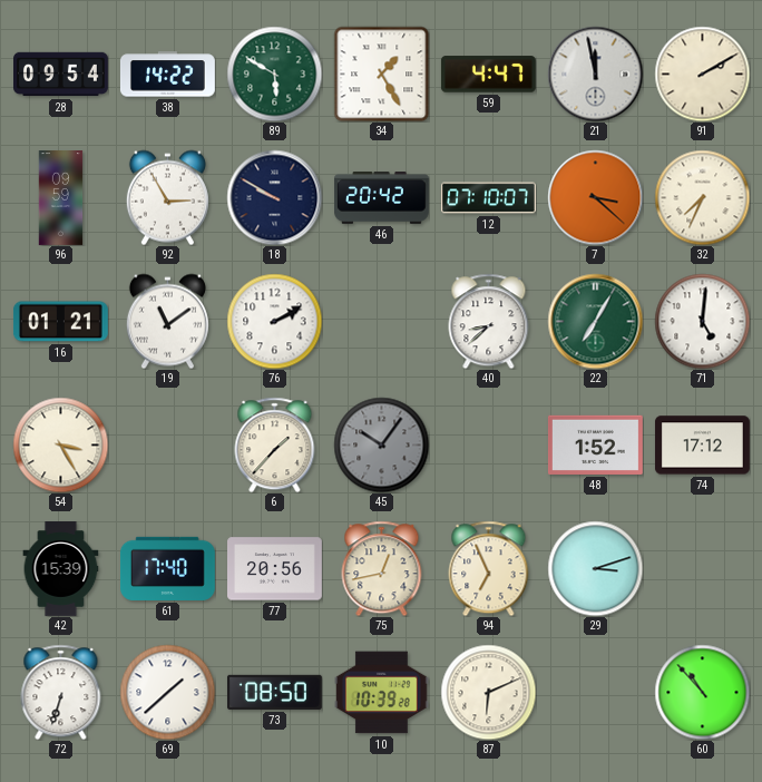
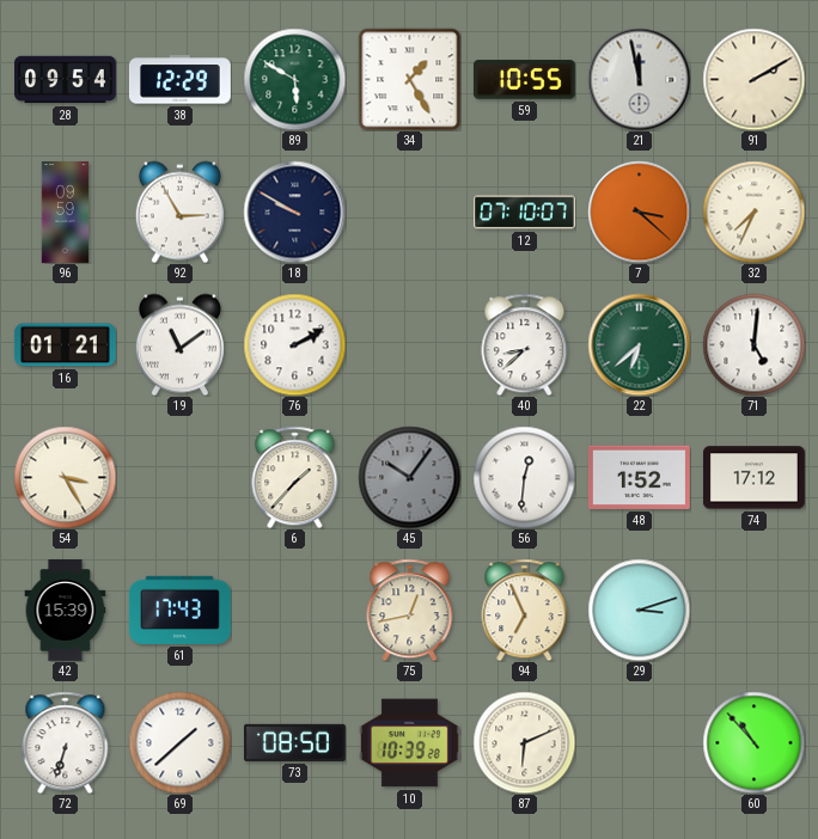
38: 14:22 -> 12:29
59: 4:47 -> 10:55
46: 20:42 -> none
22: 7:05 -> 6:38
56: none -> 12:31
61: 17:40 -> 17:43
77: 20:56 -> none
